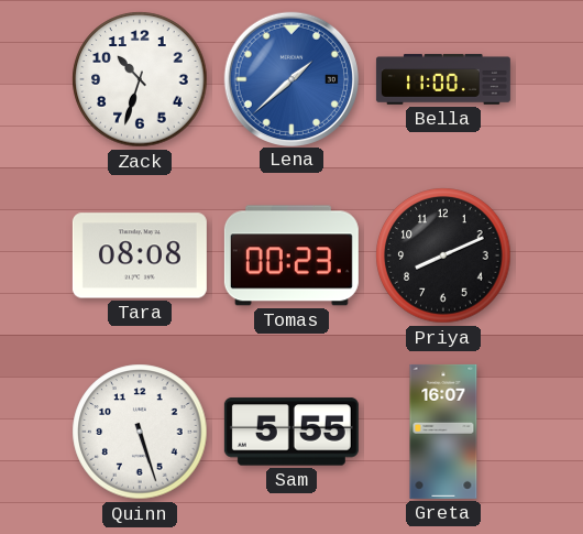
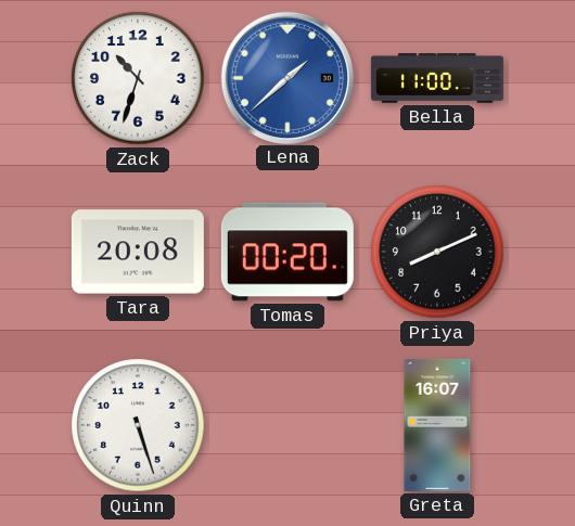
Tara: 08:08 -> 20:08
Tomas: 00:23 -> 00:20
Sam: 5:55 -> none
